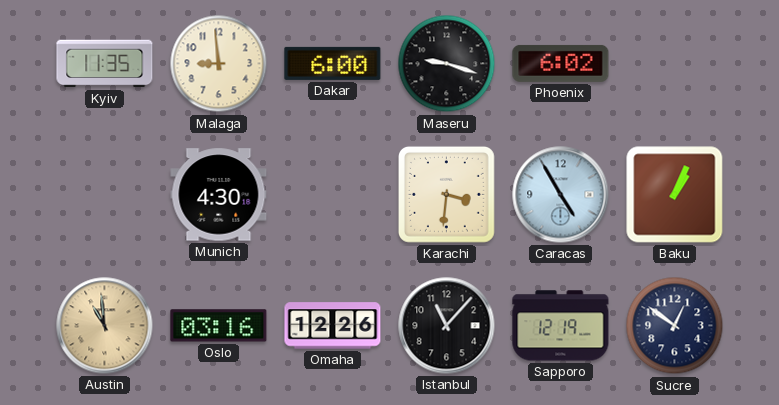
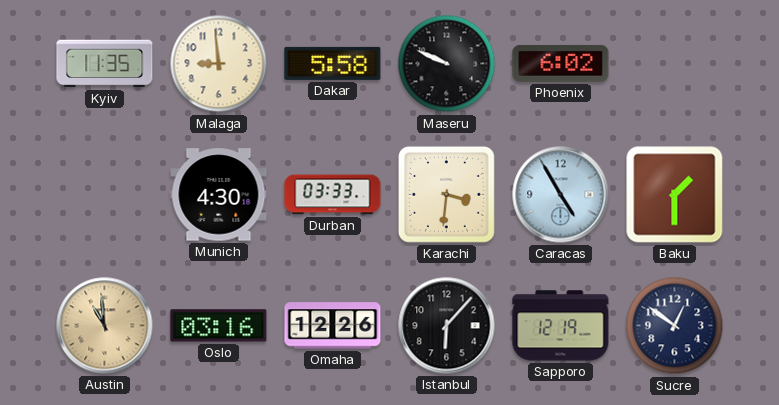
Dakar: 6:00 -> 5:58
Maseru: 9:18 -> 9:49
Durban: none -> 03:33
Baku: 1:04 -> 1:30
Istanbul: 11:07 -> 6:07
